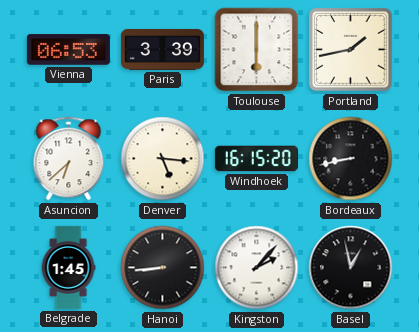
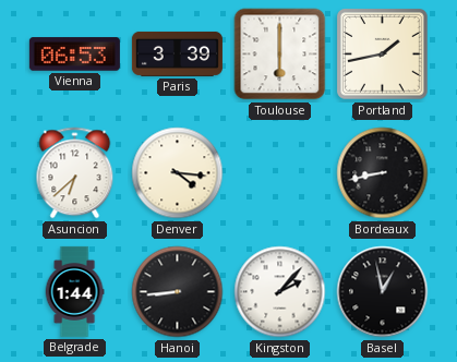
Denver: 5:16 -> 4:16
Windhoek: 16:15 -> none
Belgrade: 1:45 -> 1:44
